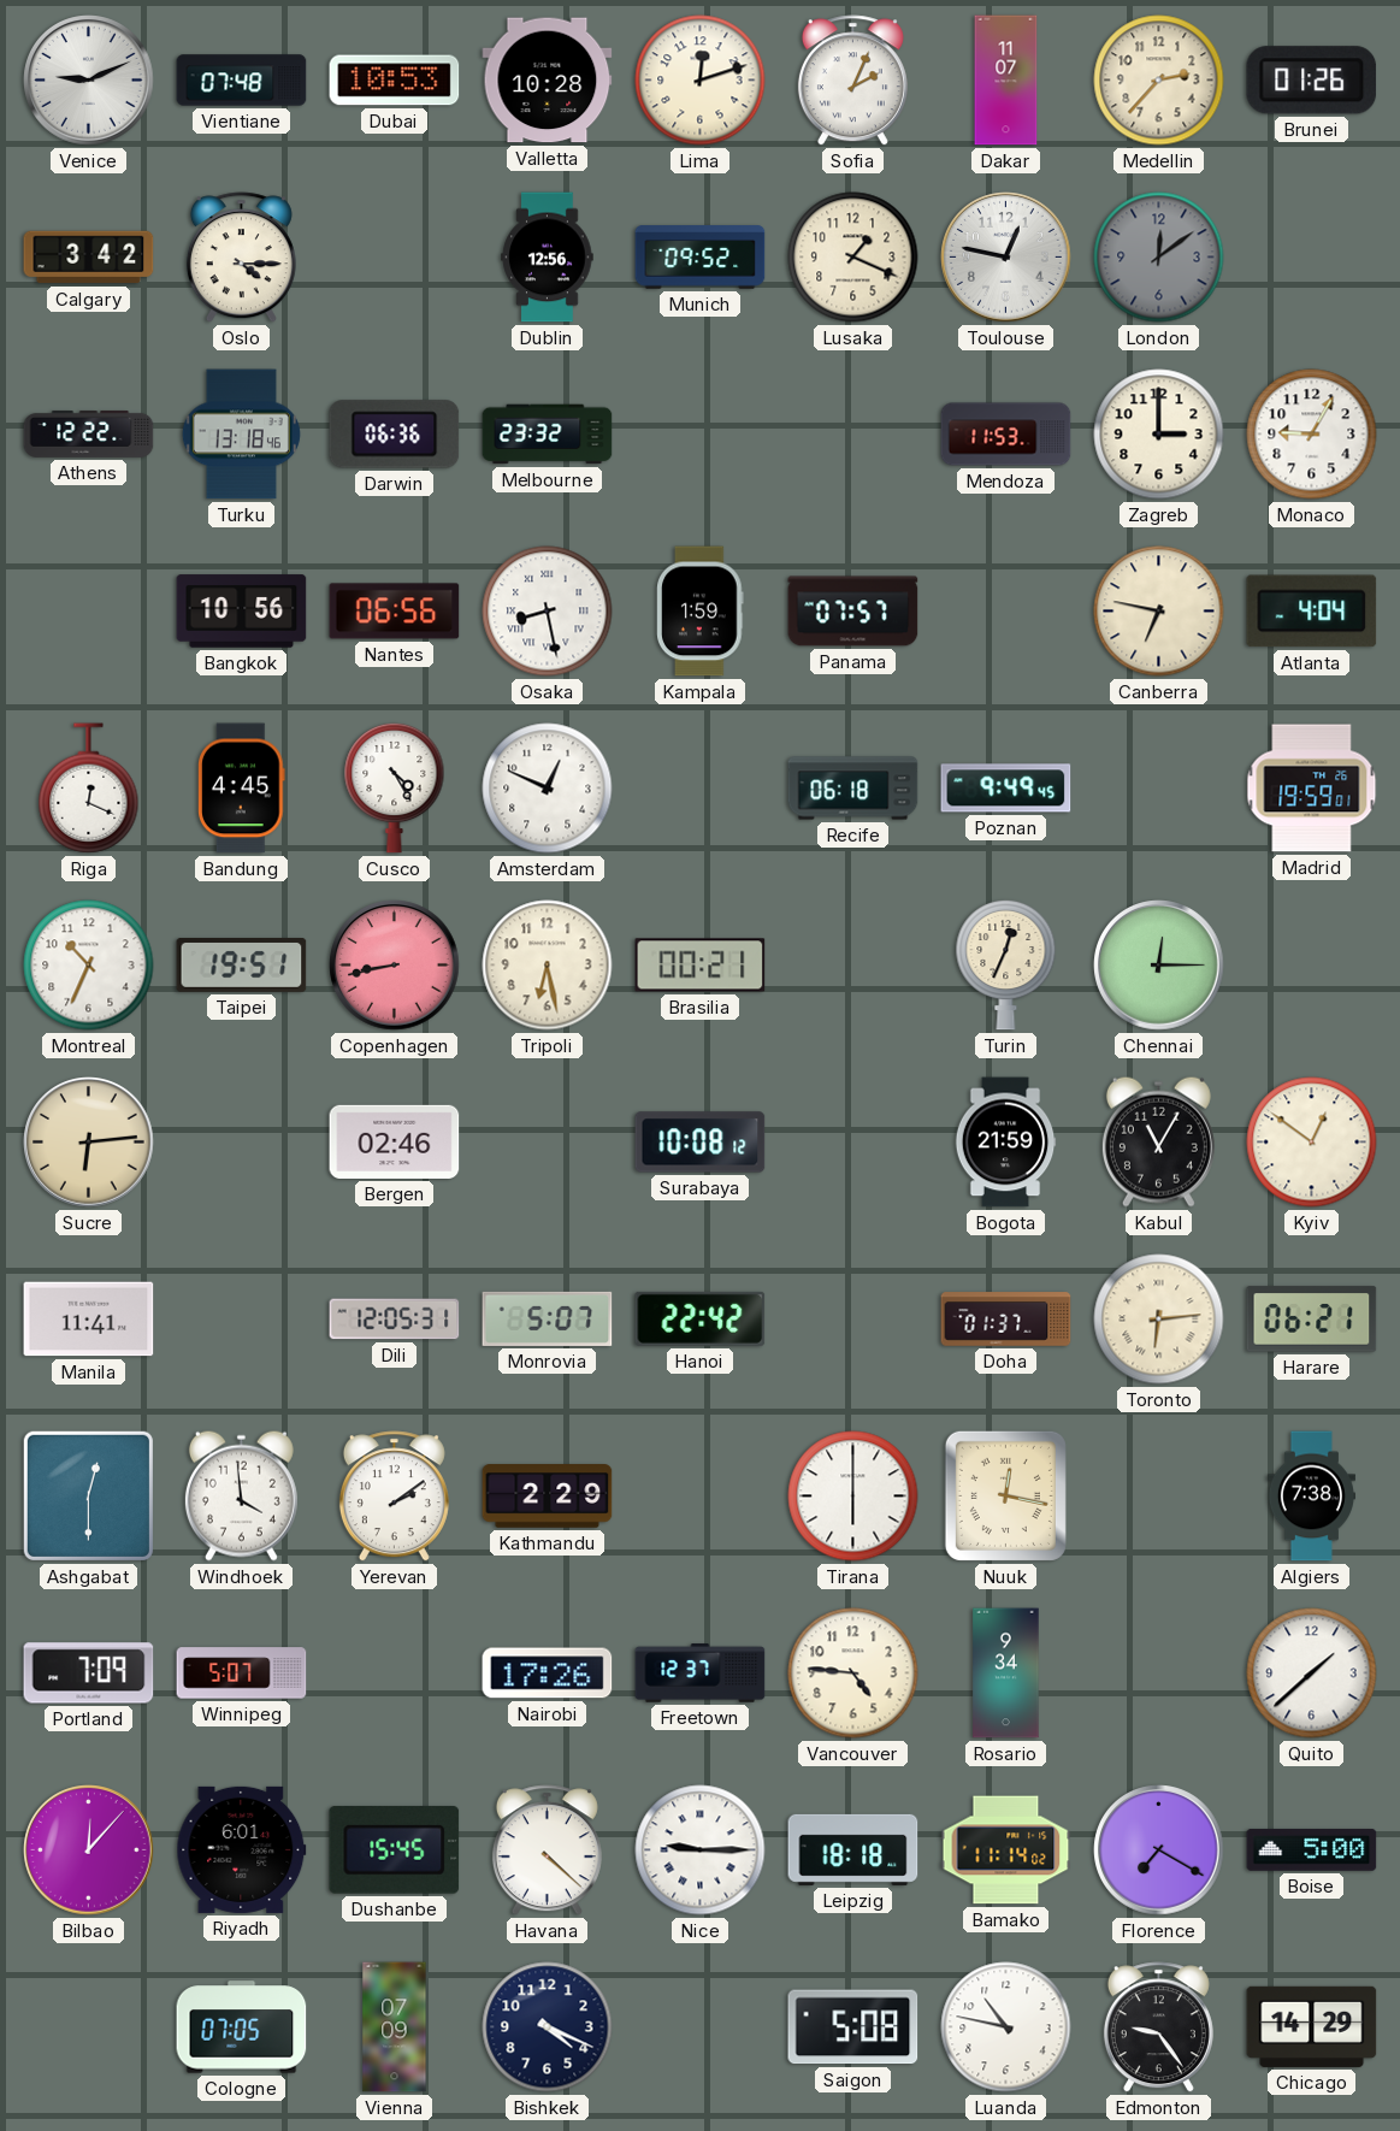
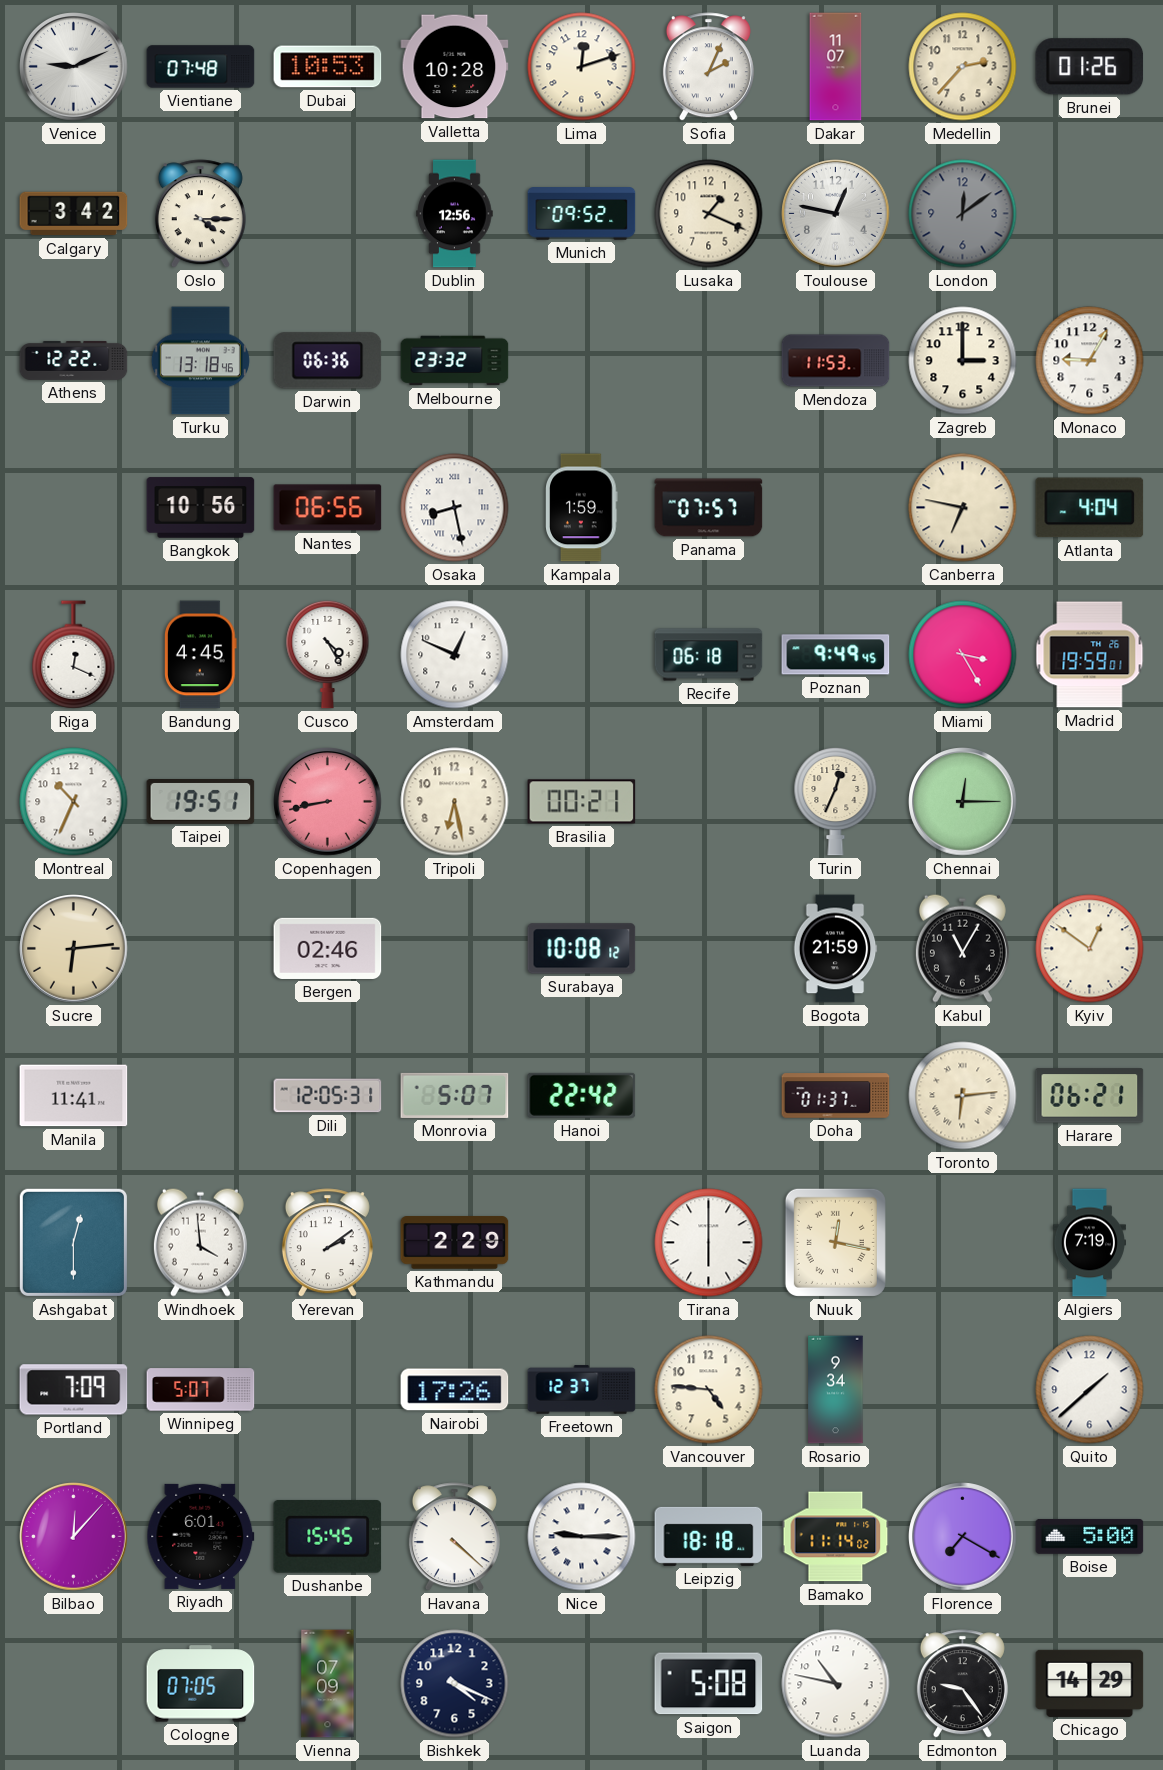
Miami: none -> 3:25
Algiers: 7:38 -> 7:19
